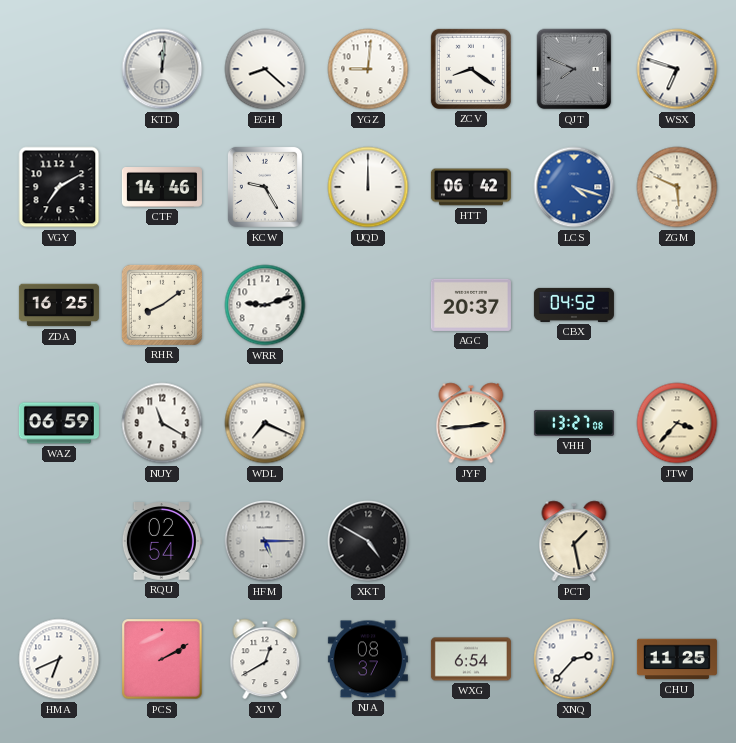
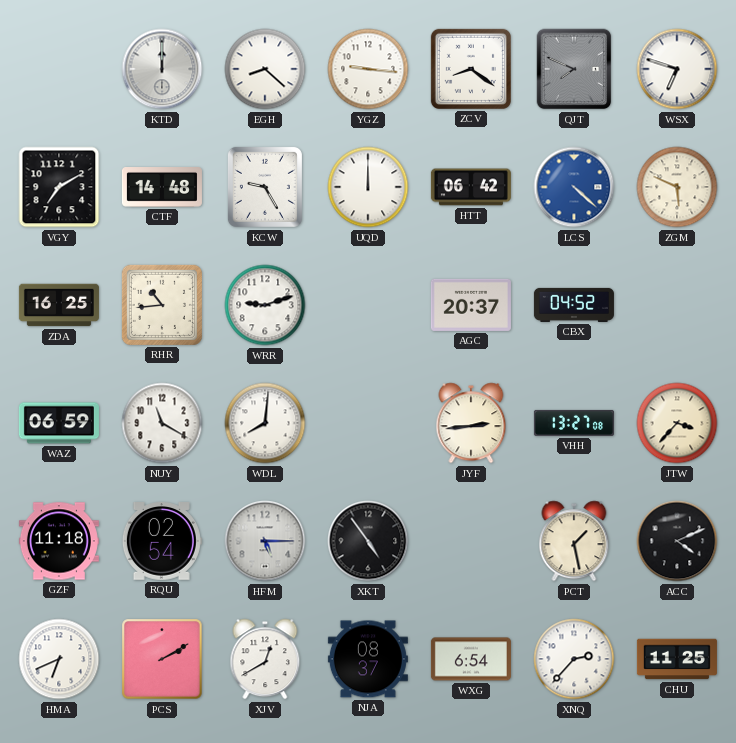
KTD: 12:01 -> 12:00
YGZ: 9:01 -> 9:16
CTF: 14:46 -> 14:48
LCS: 4:18 -> 4:22
RHR: 8:09 -> 10:44
WDL: 7:19 -> 8:01
GZF: none -> 11:18
XKT: 4:50 -> 4:54
ACC: none -> 4:11
